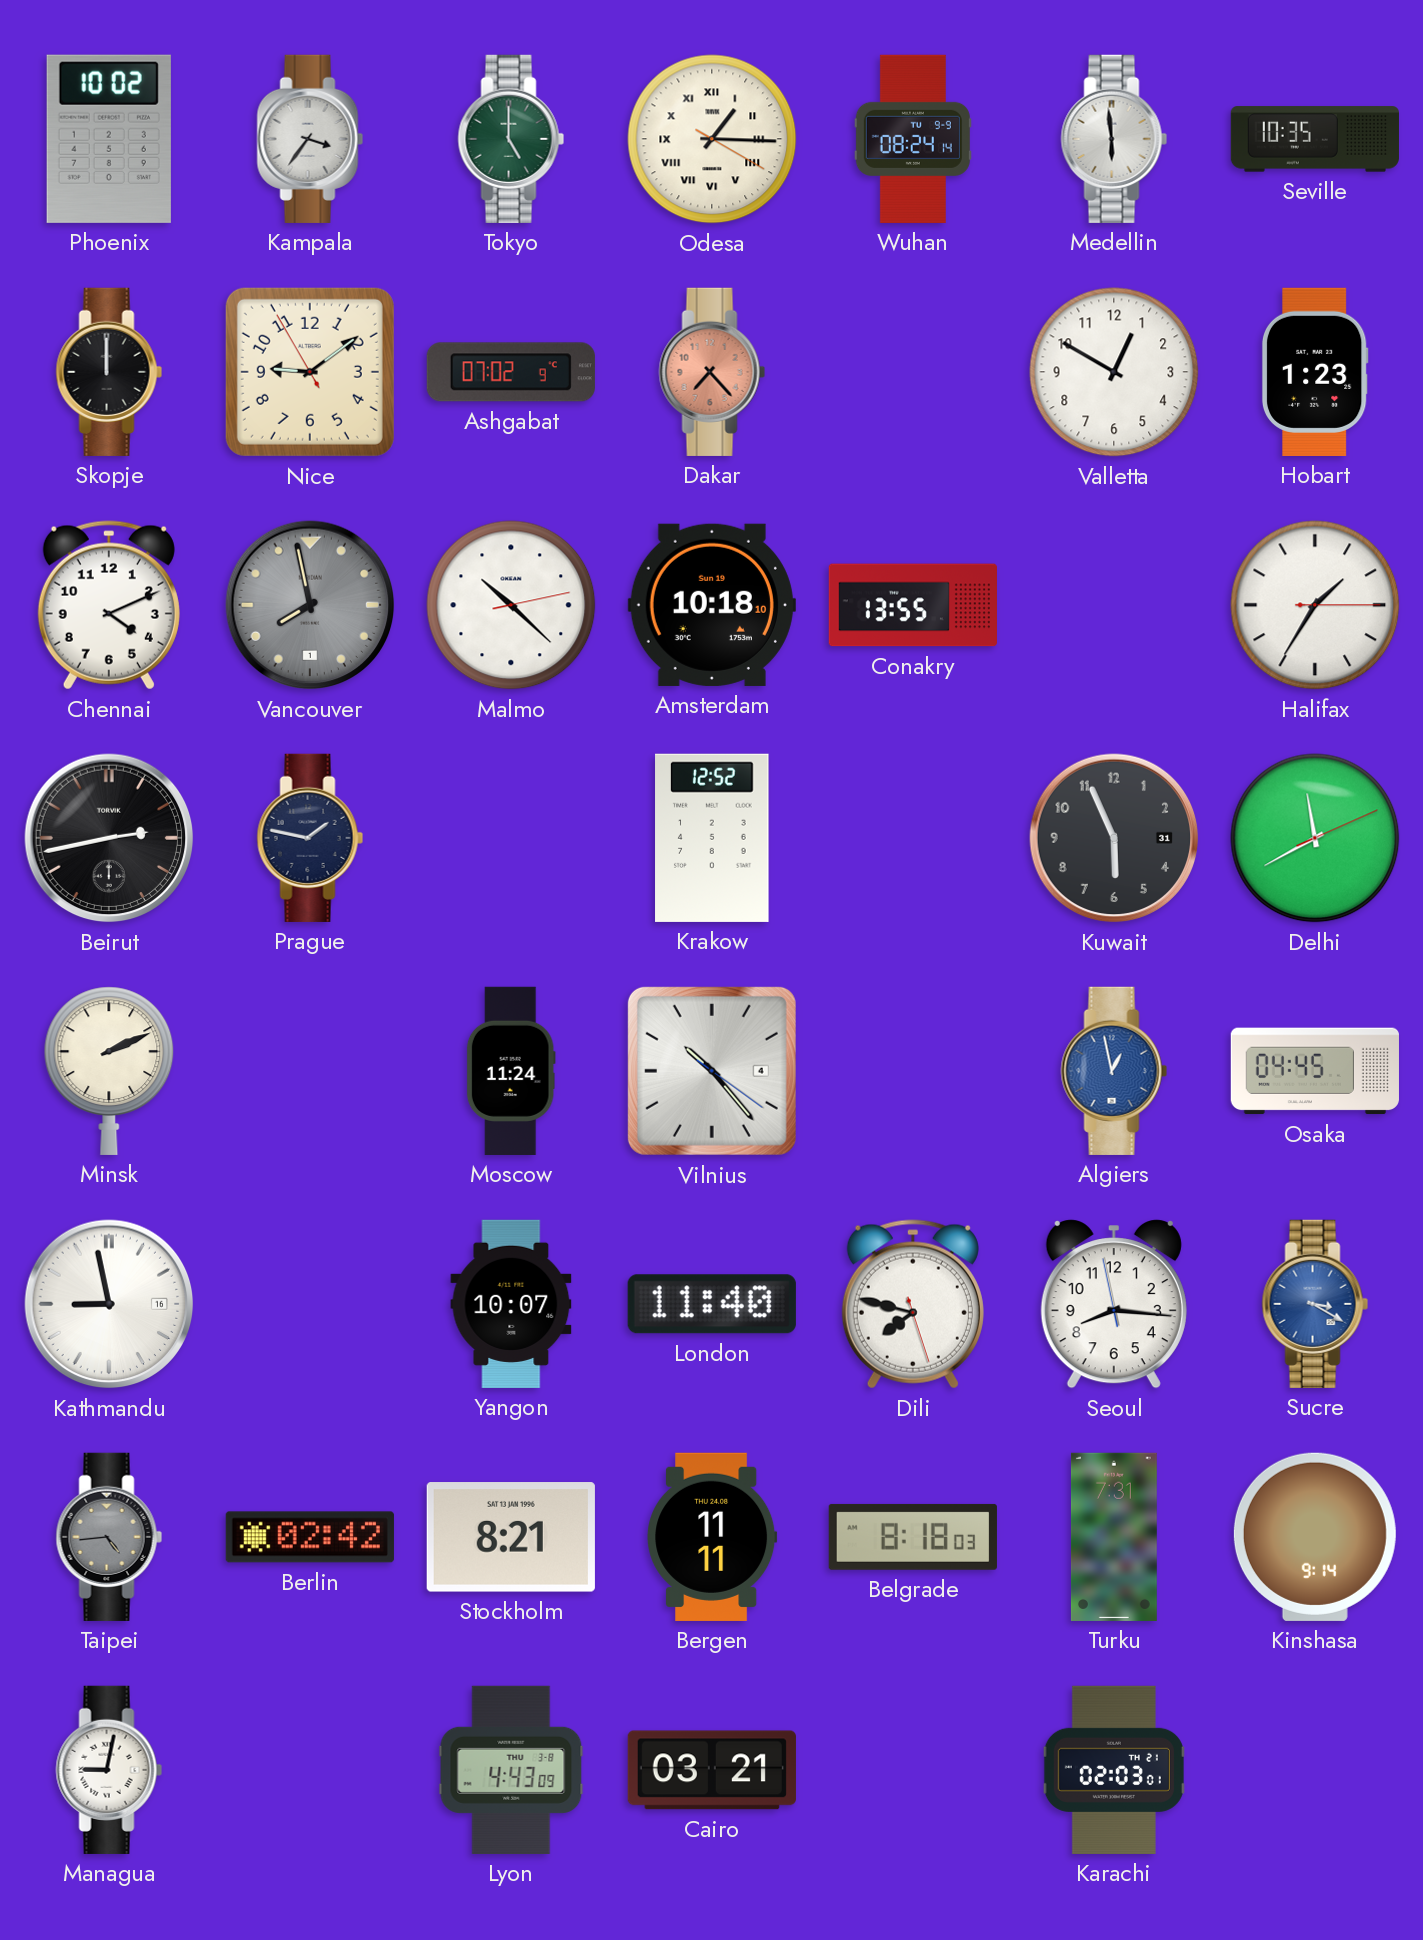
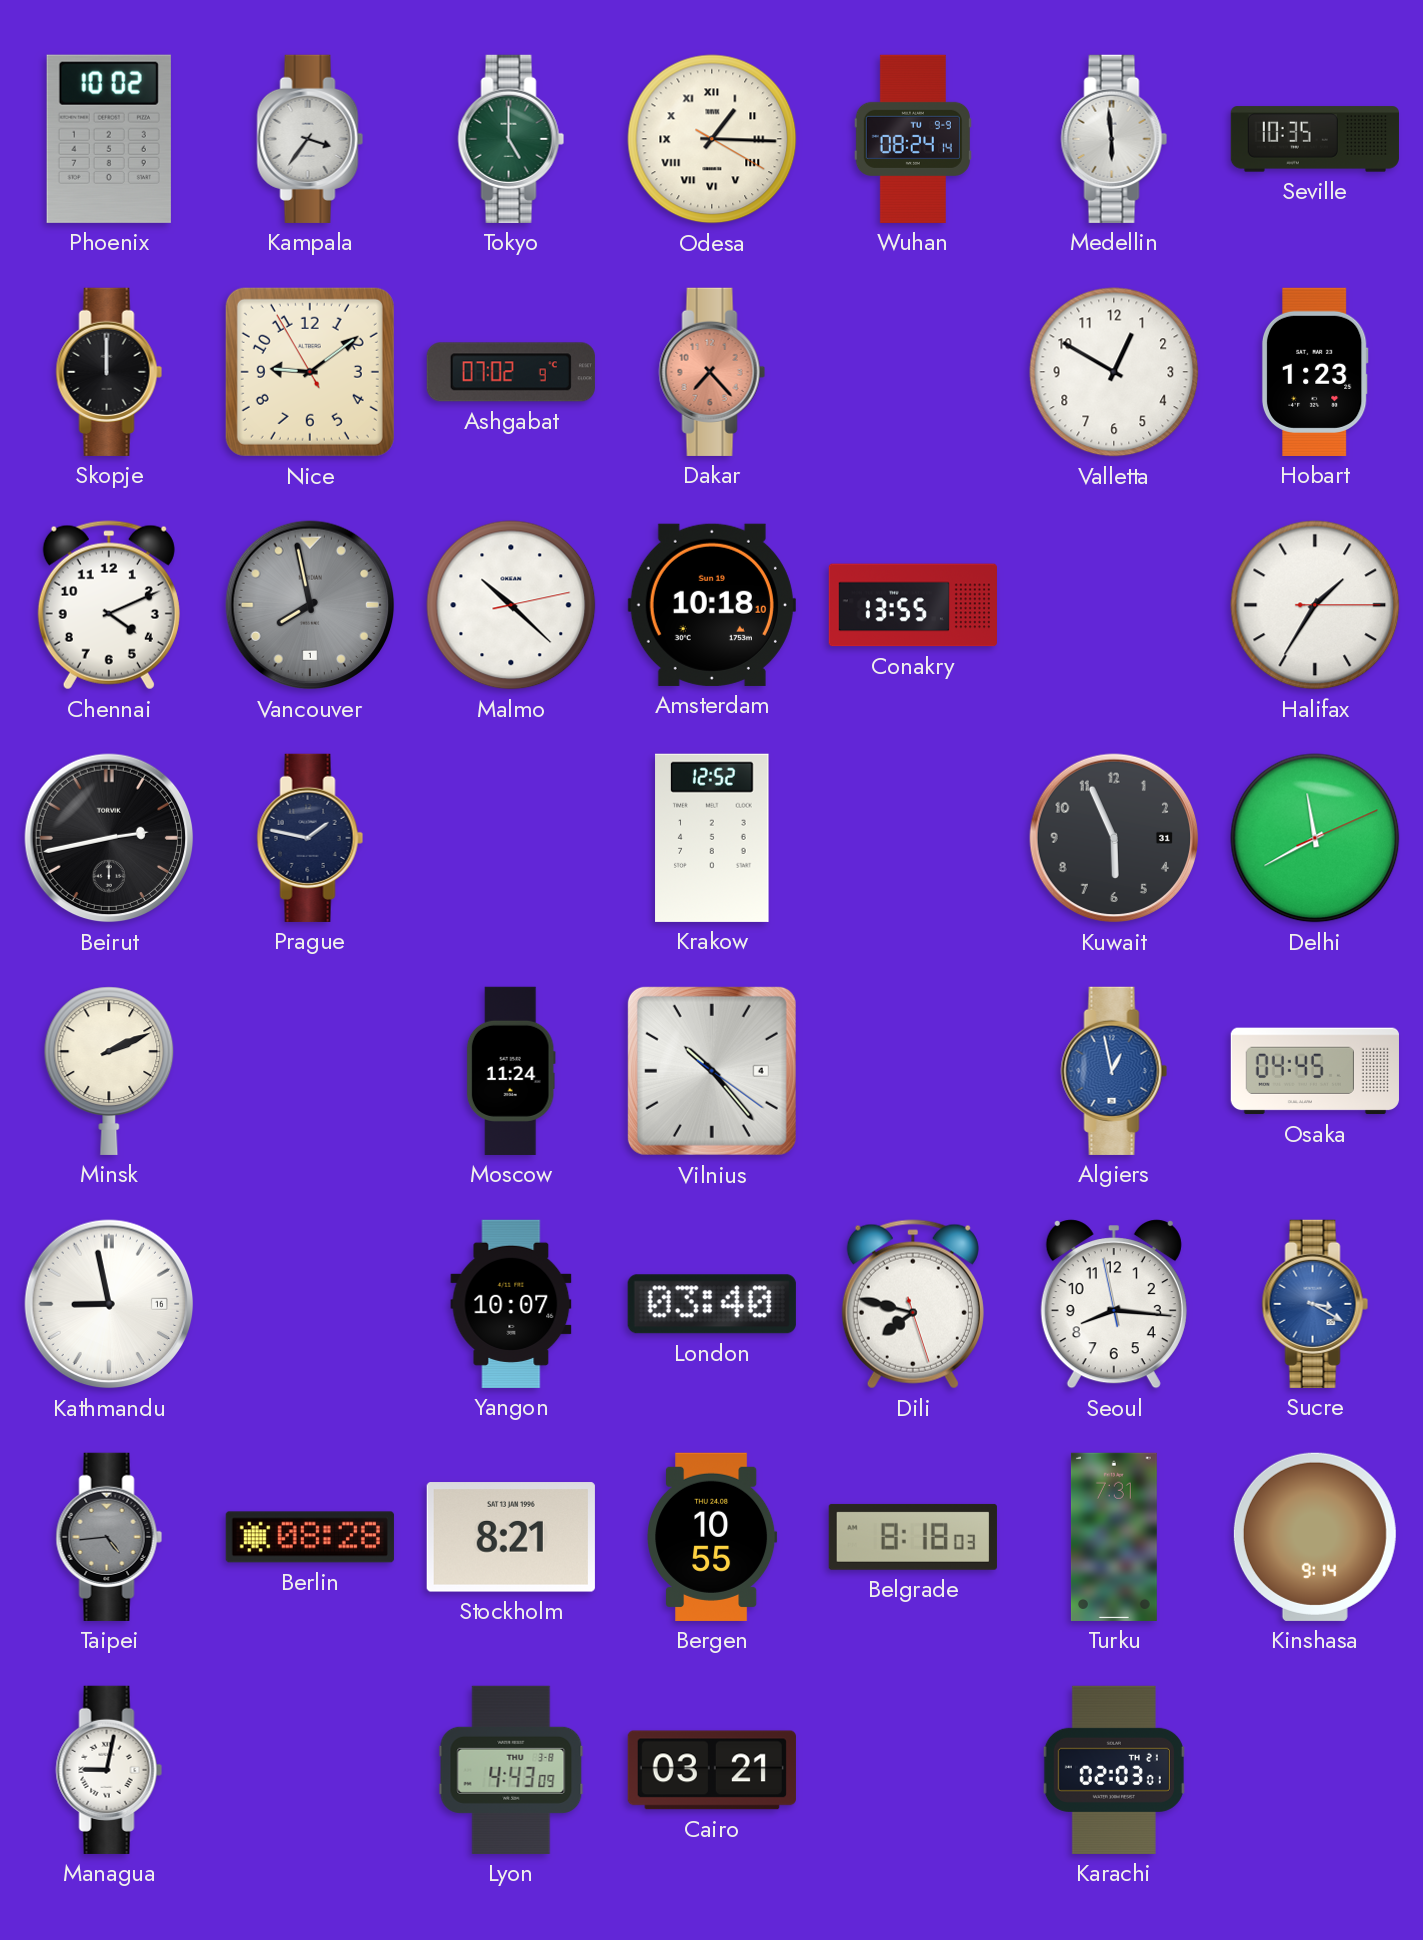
London: 11:40 -> 03:40
Berlin: 02:42 -> 08:28
Bergen: 11:11 -> 10:55
